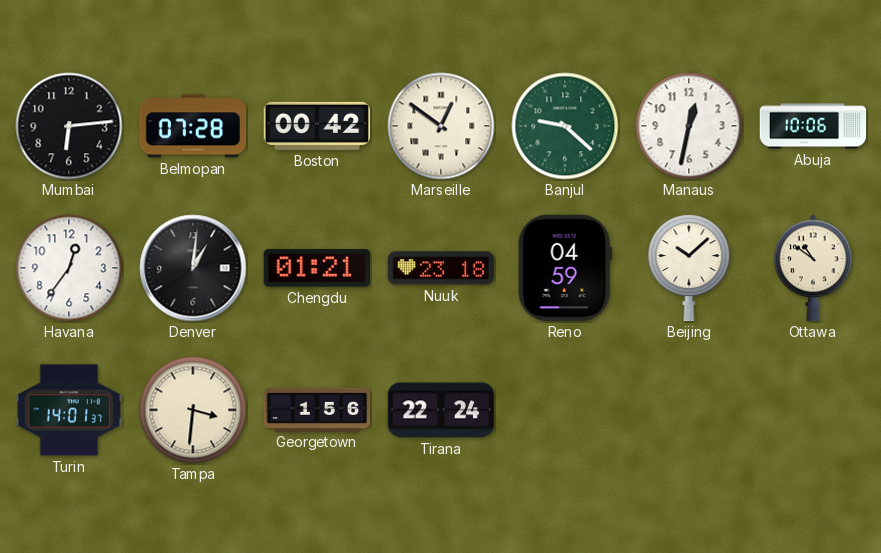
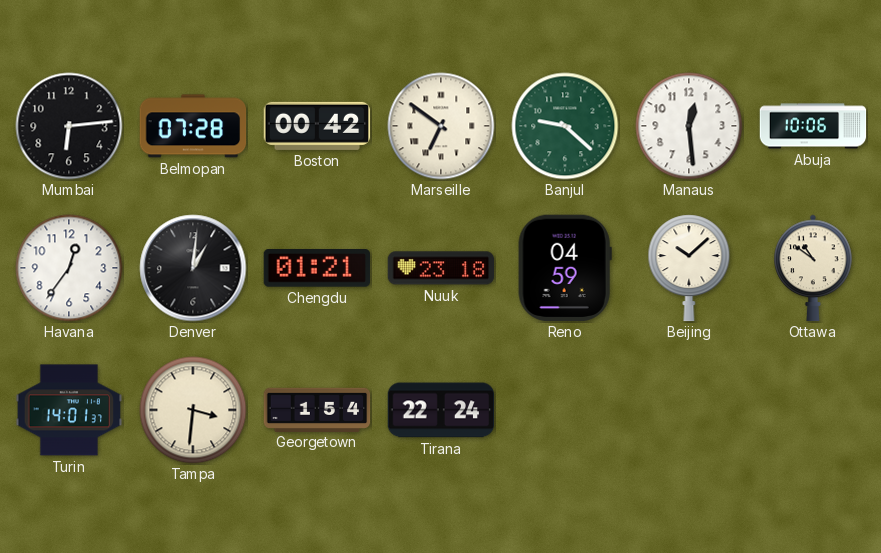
Marseille: 12:51 -> 6:51
Manaus: 12:32 -> 12:29
Georgetown: 1:56 -> 1:54
